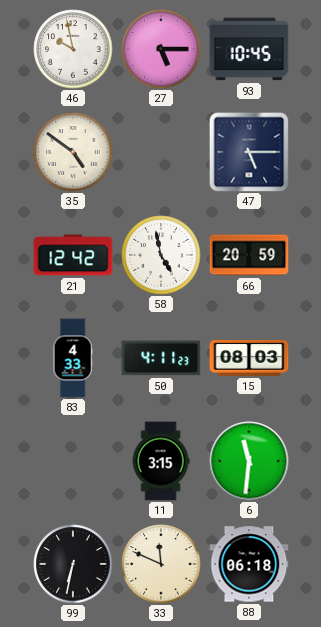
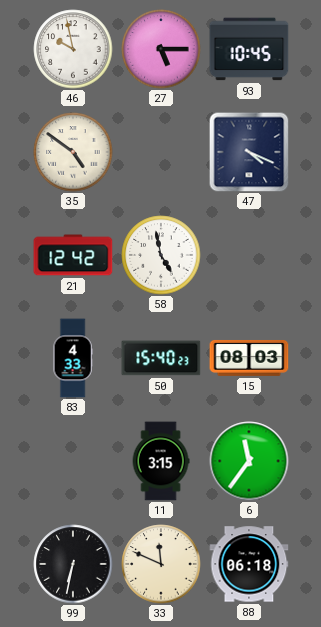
47: 5:15 -> 4:19
66: 20:59 -> none
50: 4:11 -> 15:40
6: 11:31 -> 11:36
